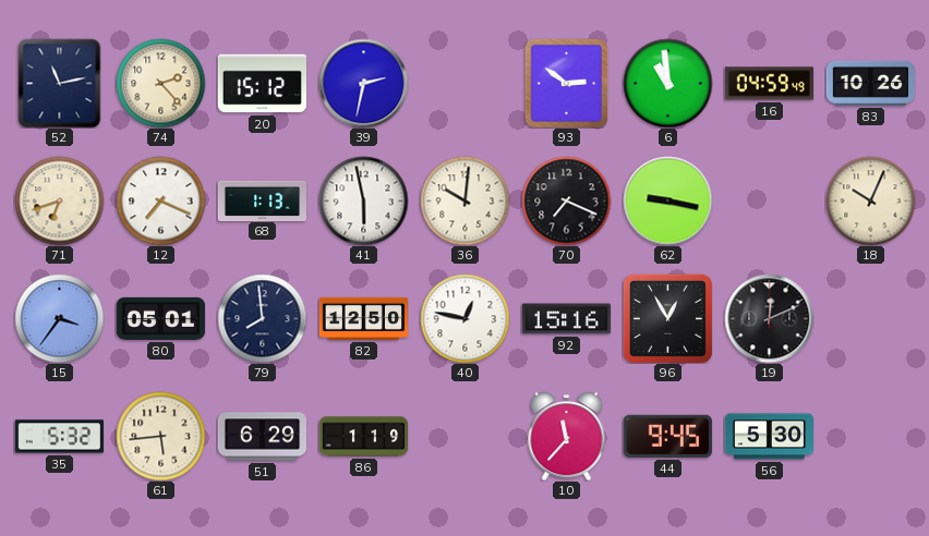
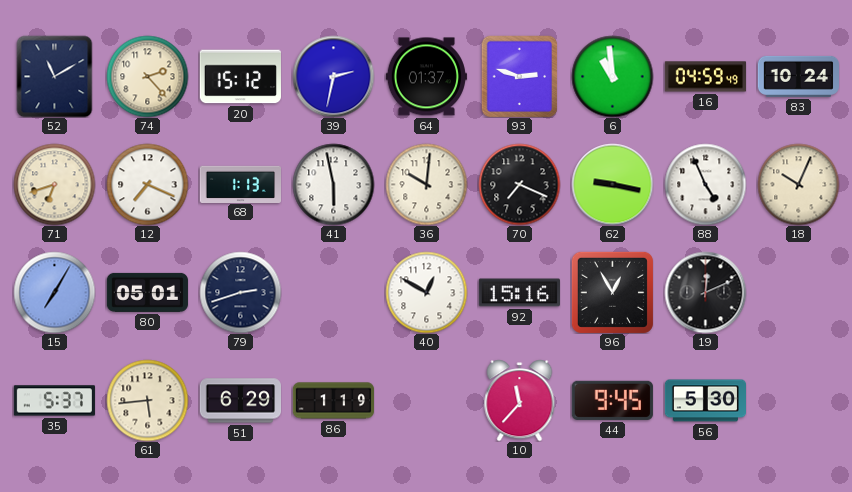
52: 11:13 -> 11:10
64: none -> 01:37
93: 2:51 -> 2:48
83: 10:26 -> 10:24
88: none -> 4:56
15: 3:36 -> 7:05
79: 7:59 -> 2:42
82: 12:50 -> none
40: 12:47 -> 12:50
35: 5:32 -> 5:37
